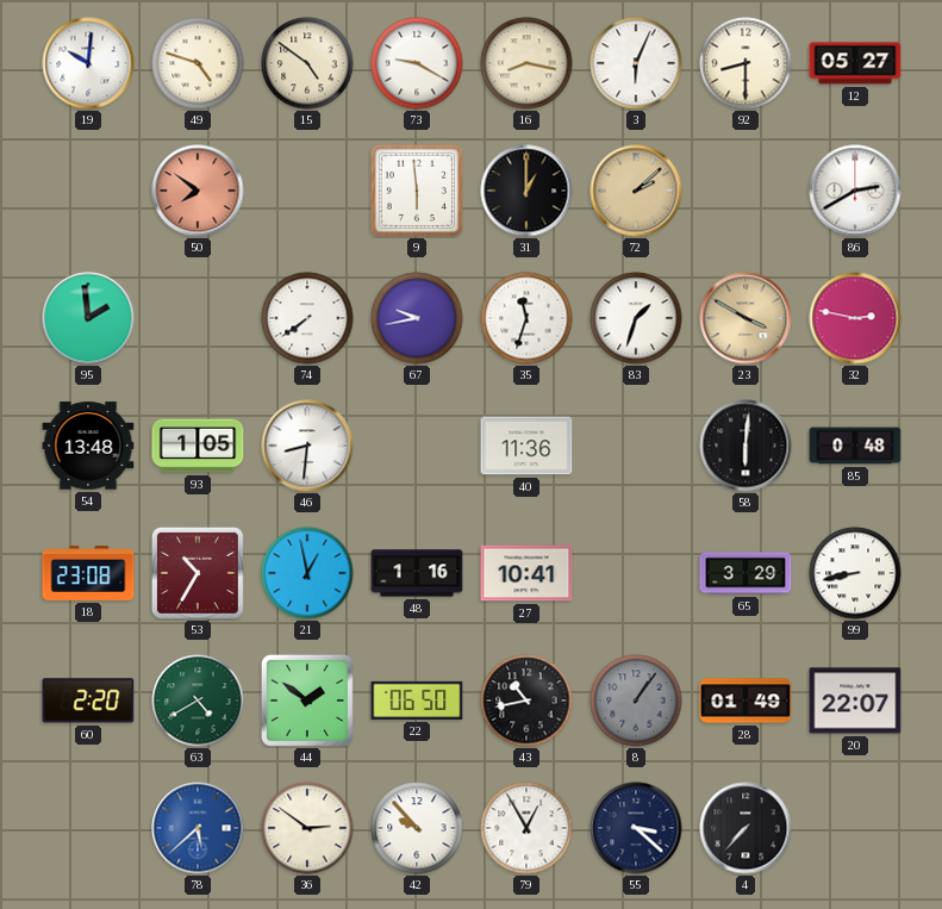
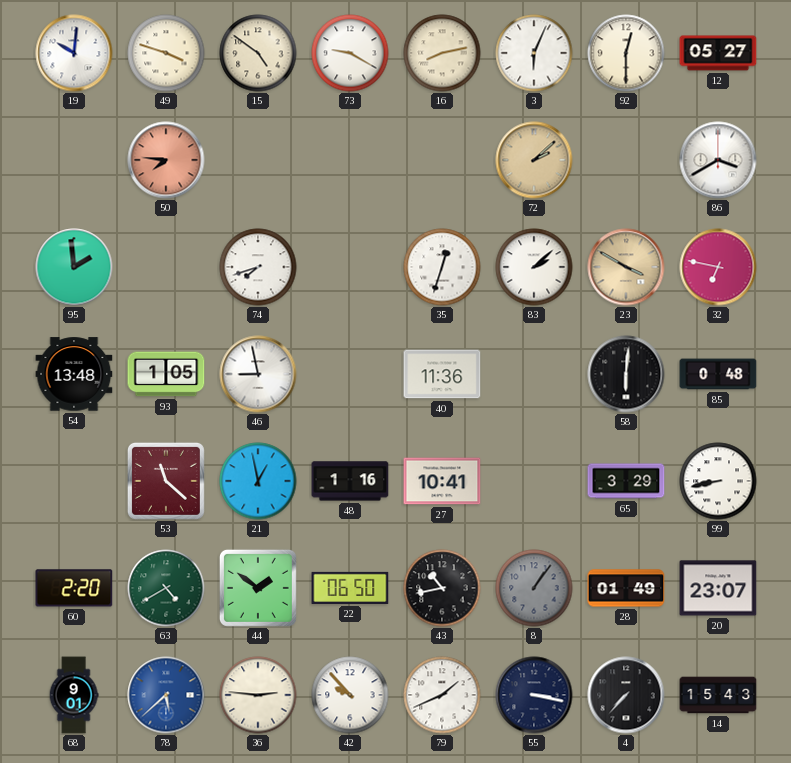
49: 4:48 -> 3:48
16: 8:17 -> 8:13
92: 8:30 -> 12:30
50: 7:51 -> 7:46
9: 5:59 -> none
31: 1:00 -> none
86: 2:40 -> 3:40
74: 7:39 -> 7:42
67: 9:43 -> none
35: 11:33 -> 12:33
83: 1:33 -> 2:08
32: 2:47 -> 6:47
46: 8:31 -> 8:58
18: 23:08 -> none
53: 10:35 -> 11:22
20: 22:07 -> 23:07
68: none -> 9:01
36: 2:51 -> 2:46
79: 12:55 -> 1:41
55: 3:22 -> 3:17
14: none -> 15:43
